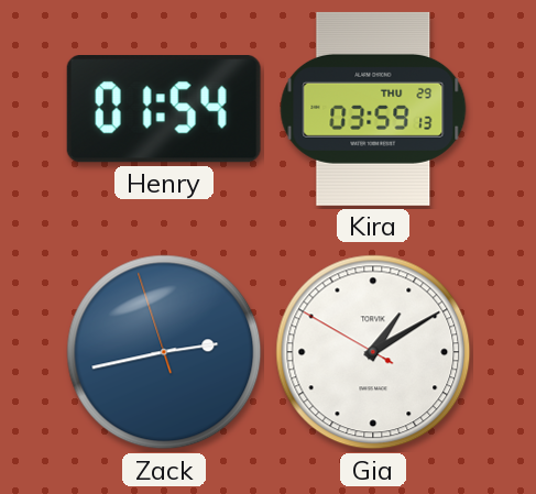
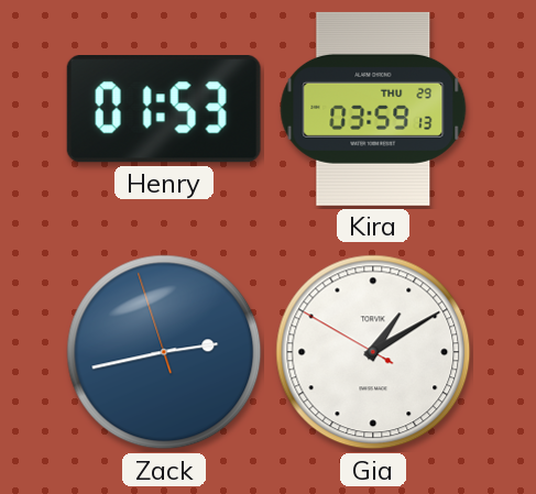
Henry: 01:54 -> 01:53
